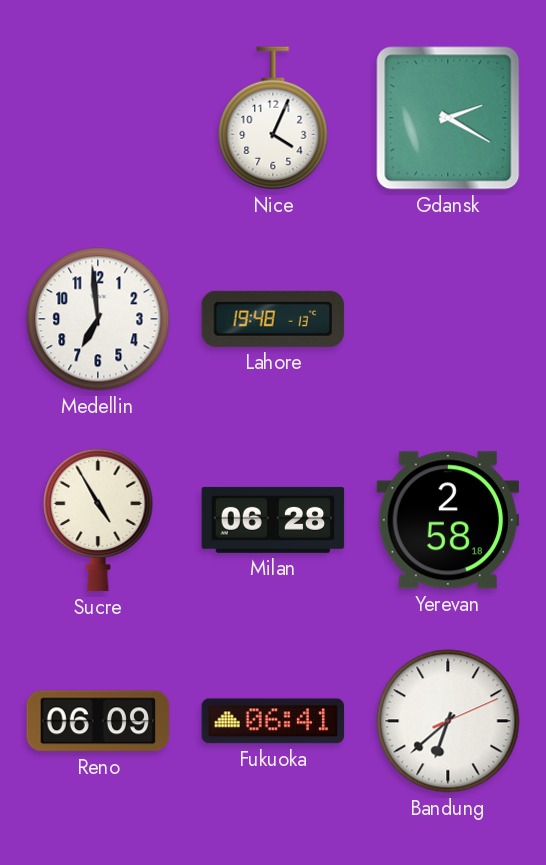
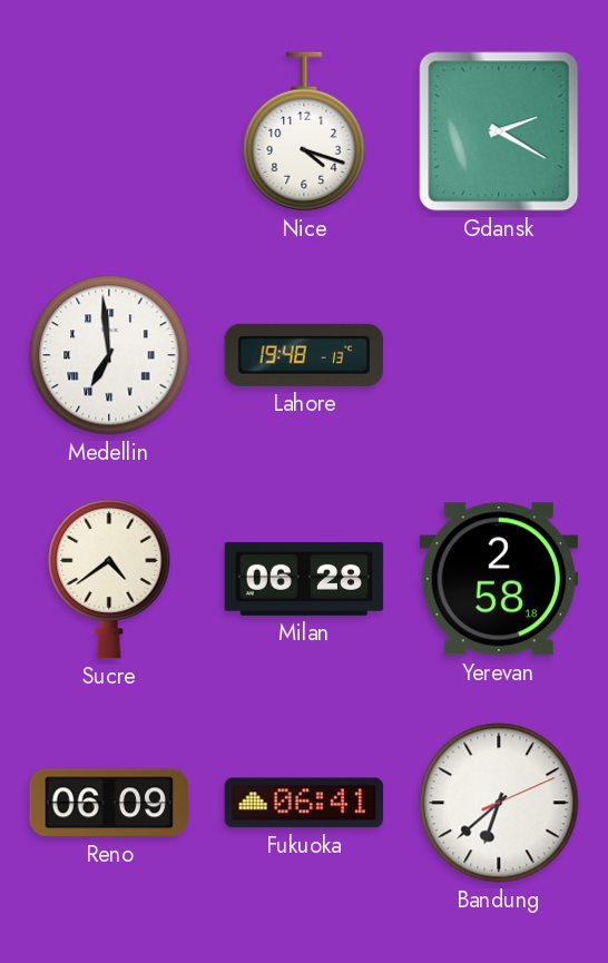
Nice: 4:04 -> 4:18
Medellin numerals: Arabic -> Roman
Sucre: 4:55 -> 4:39
